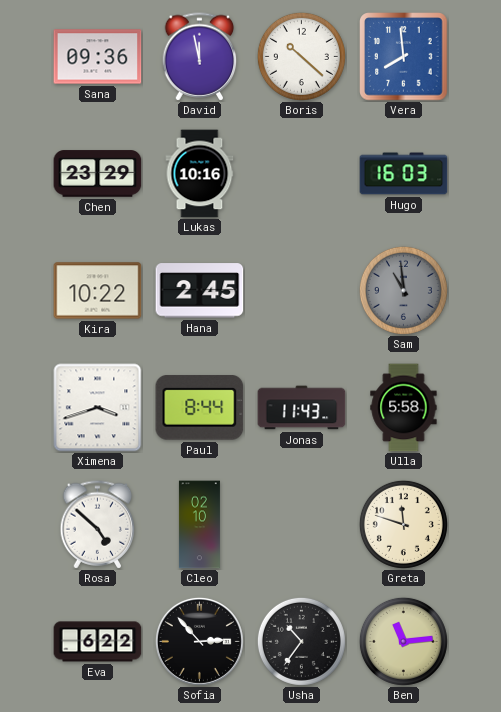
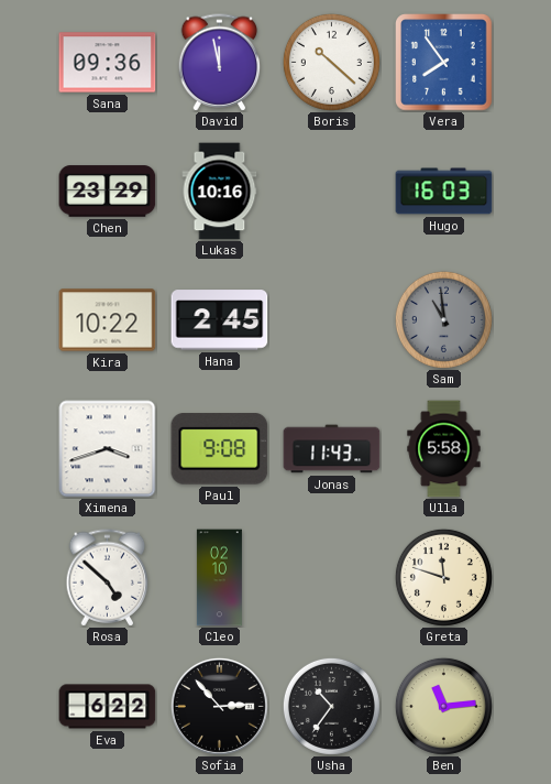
Vera: 7:59 -> 7:54
Paul: 8:44 -> 9:08
